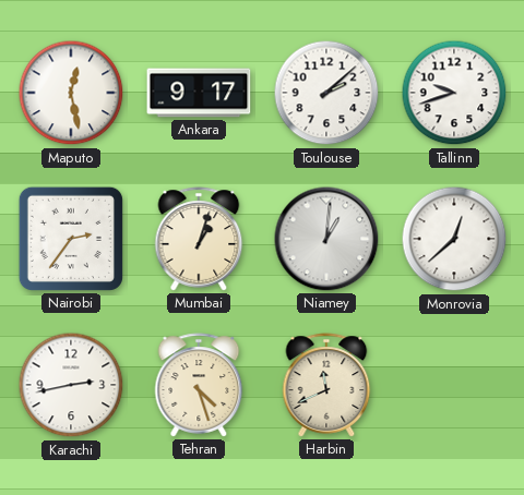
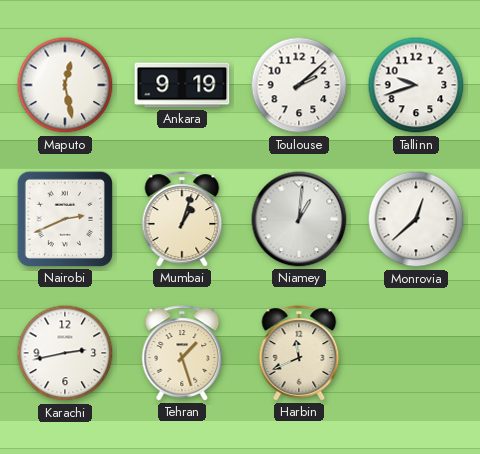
Ankara: 9:17 -> 9:19
Nairobi: 2:36 -> 2:41
Tehran: 4:27 -> 1:27
